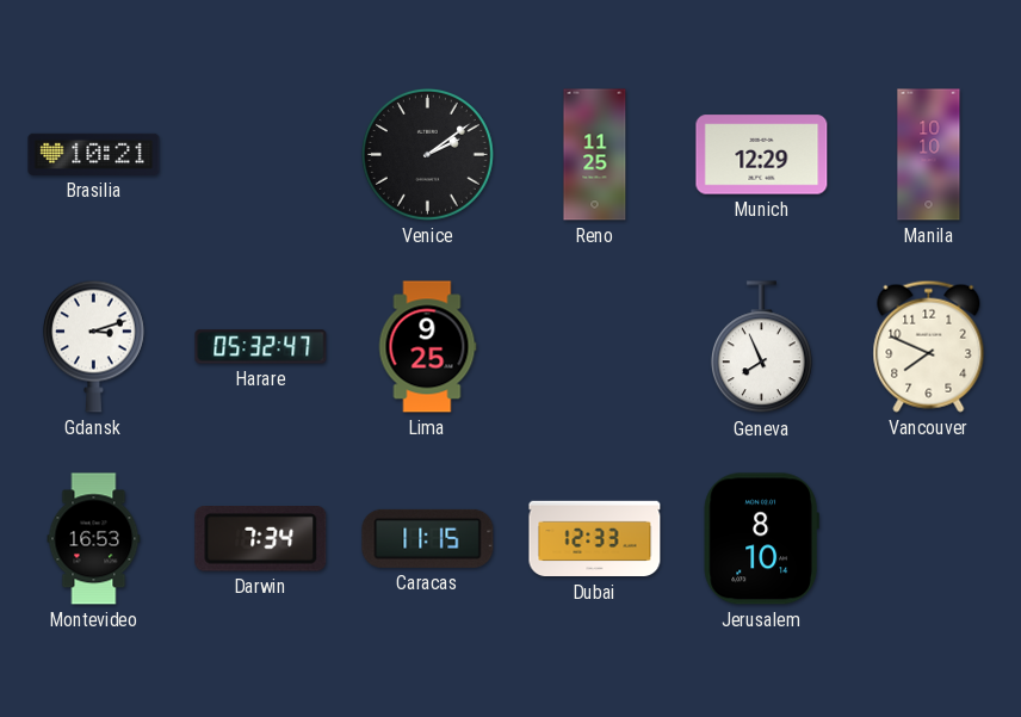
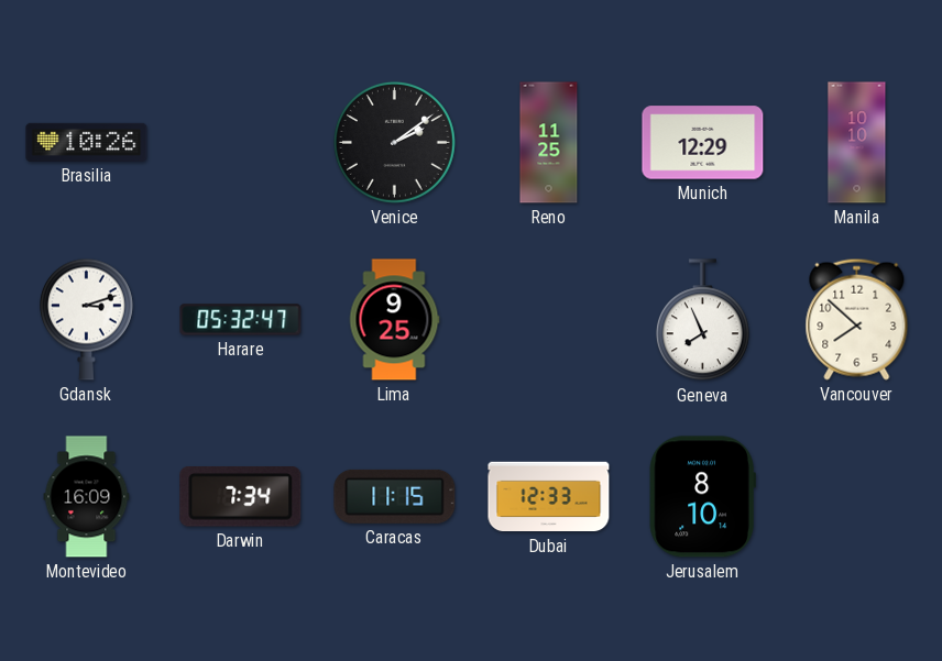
Brasilia: 10:21 -> 10:26
Vancouver: 7:49 -> 7:52
Montevideo: 16:53 -> 16:09
